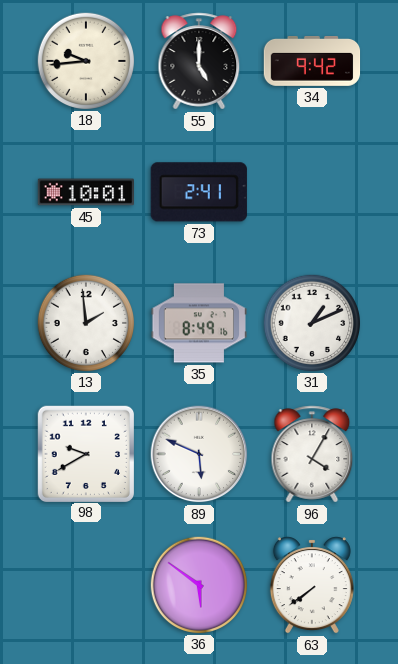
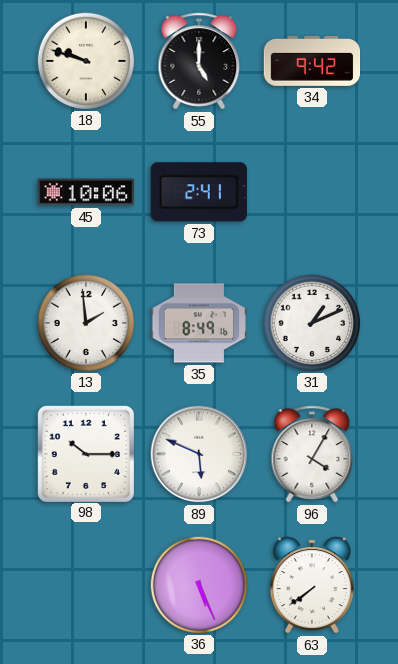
18: 9:44 -> 9:48
45: 10:01 -> 10:06
98: 9:40 -> 10:15
36: 5:51 -> 5:26
